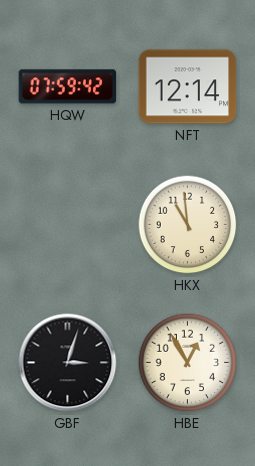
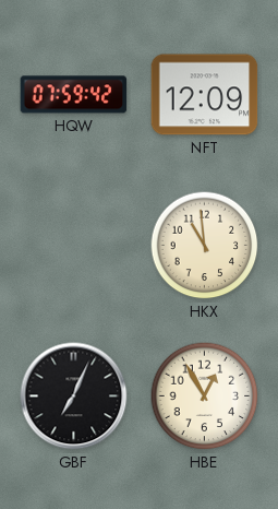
NFT: 12:14 -> 12:09
GBF: 3:03 -> 7:04
